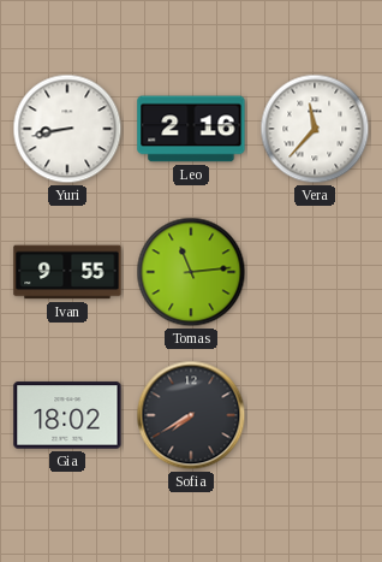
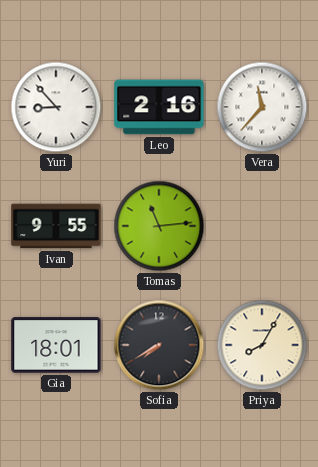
Yuri: 8:43 -> 8:53
Gia: 18:02 -> 18:01
Priya: none -> 8:05
